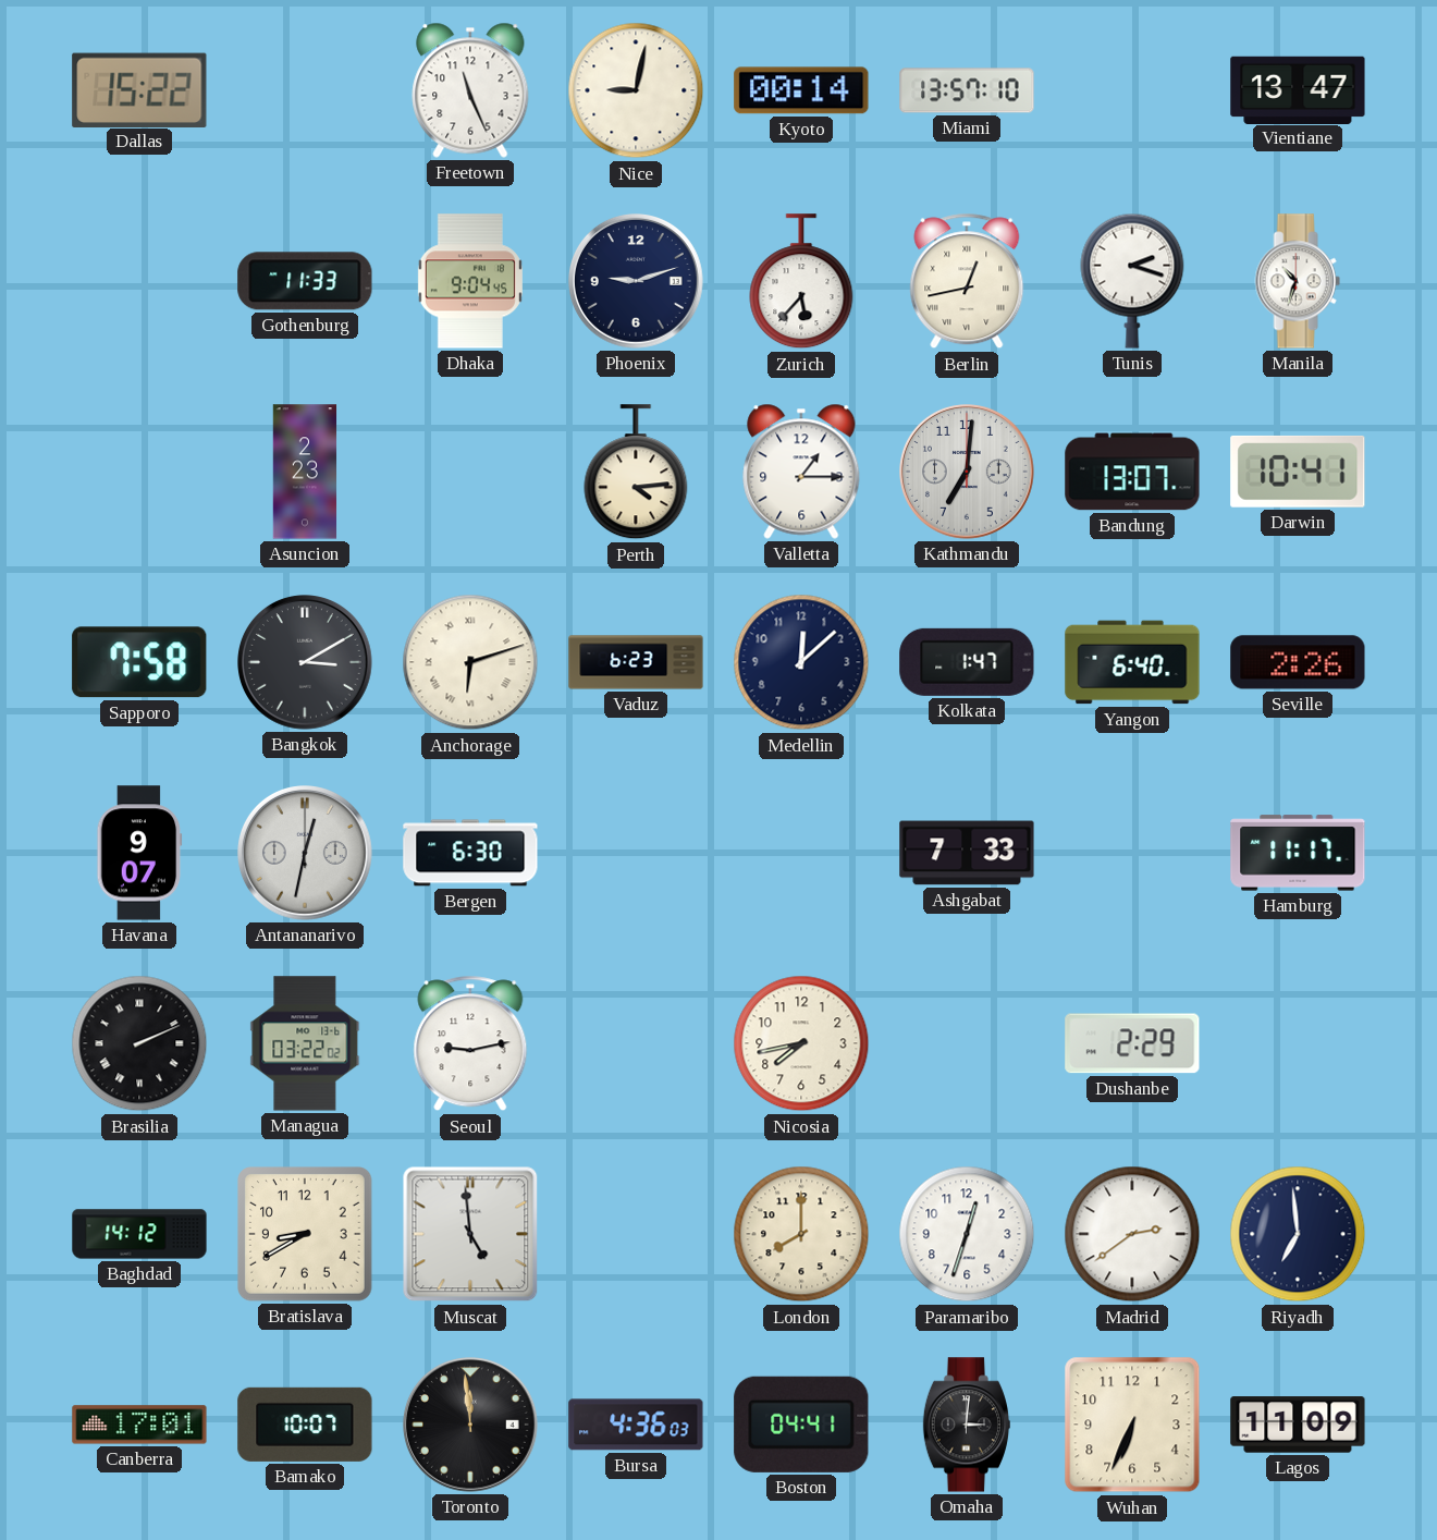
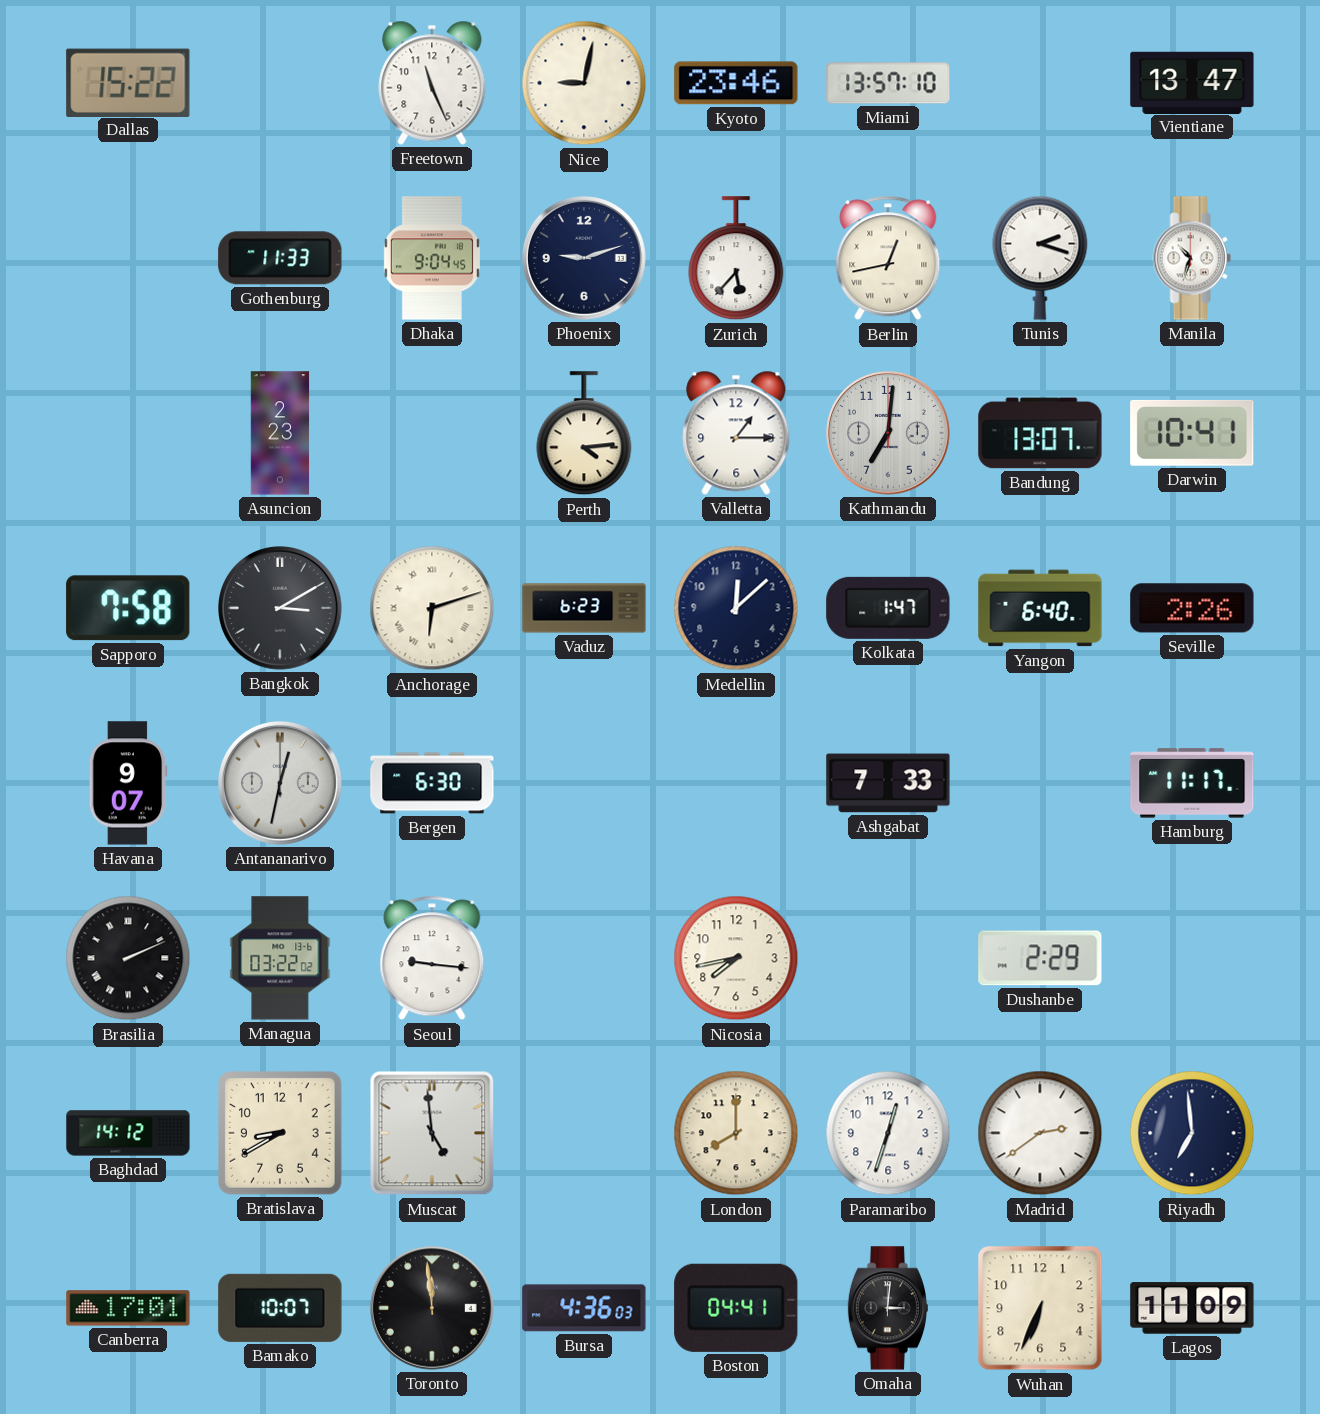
Kyoto: 00:14 -> 23:46
Seoul: 9:13 -> 9:16
